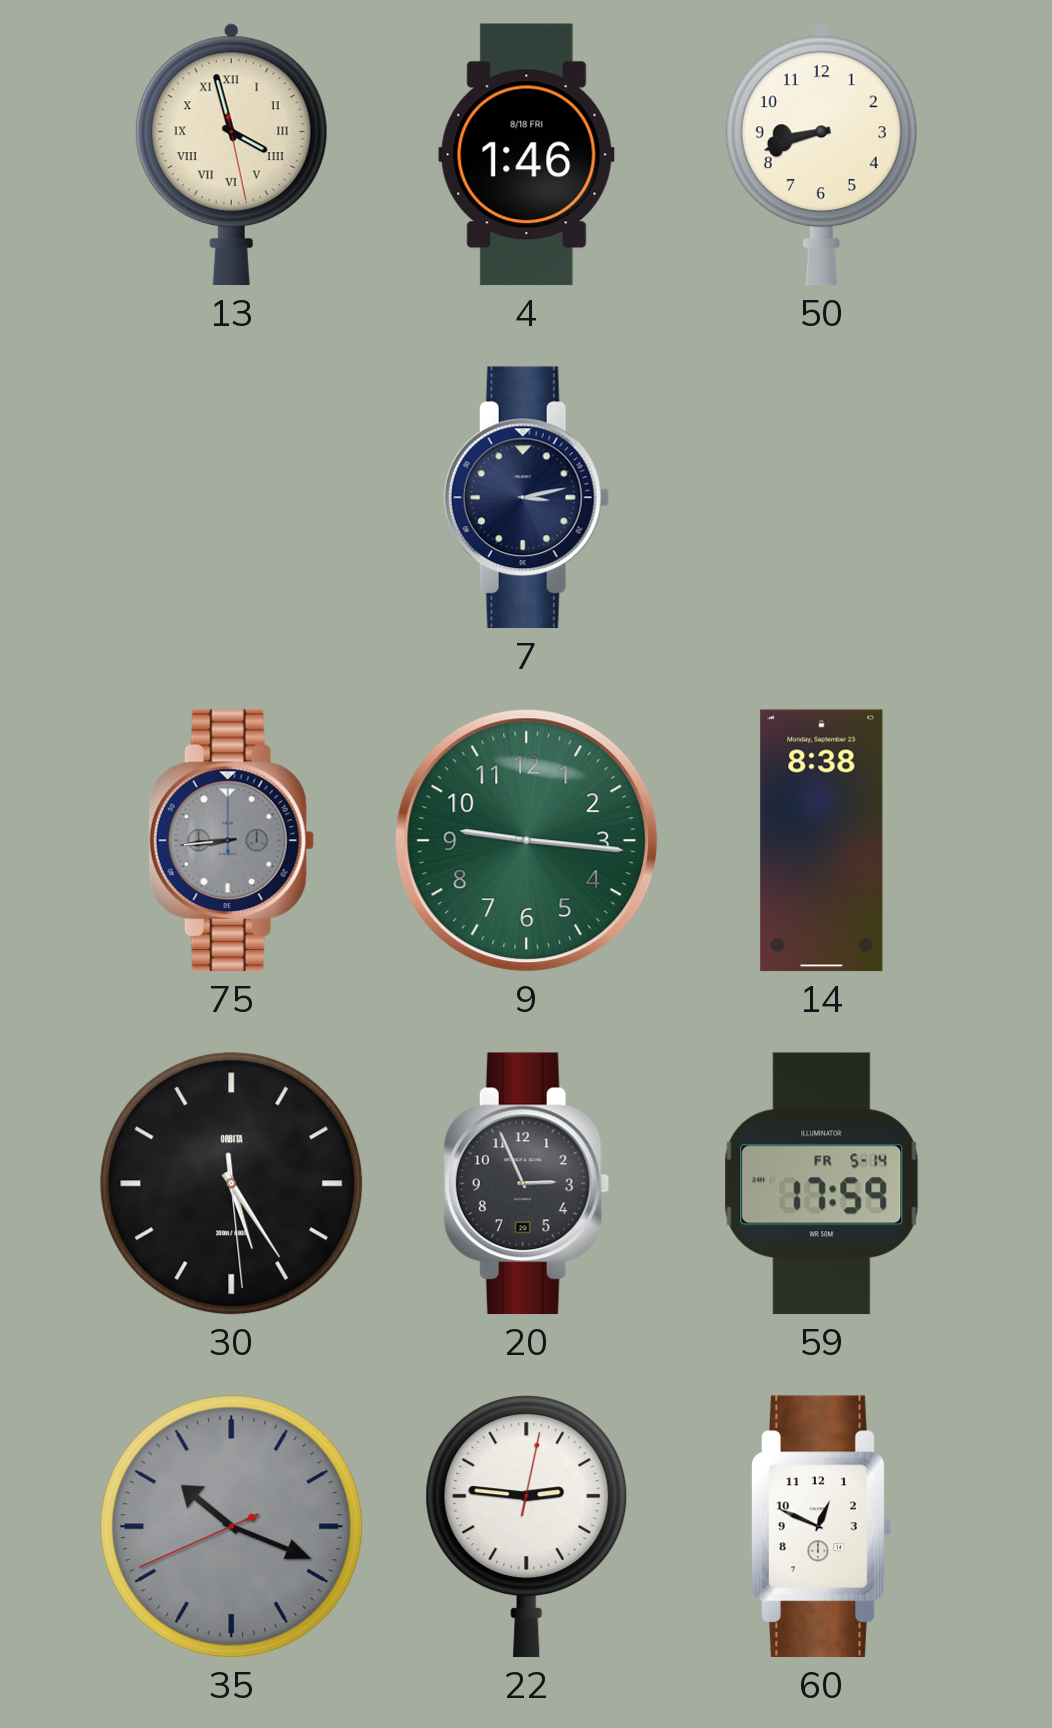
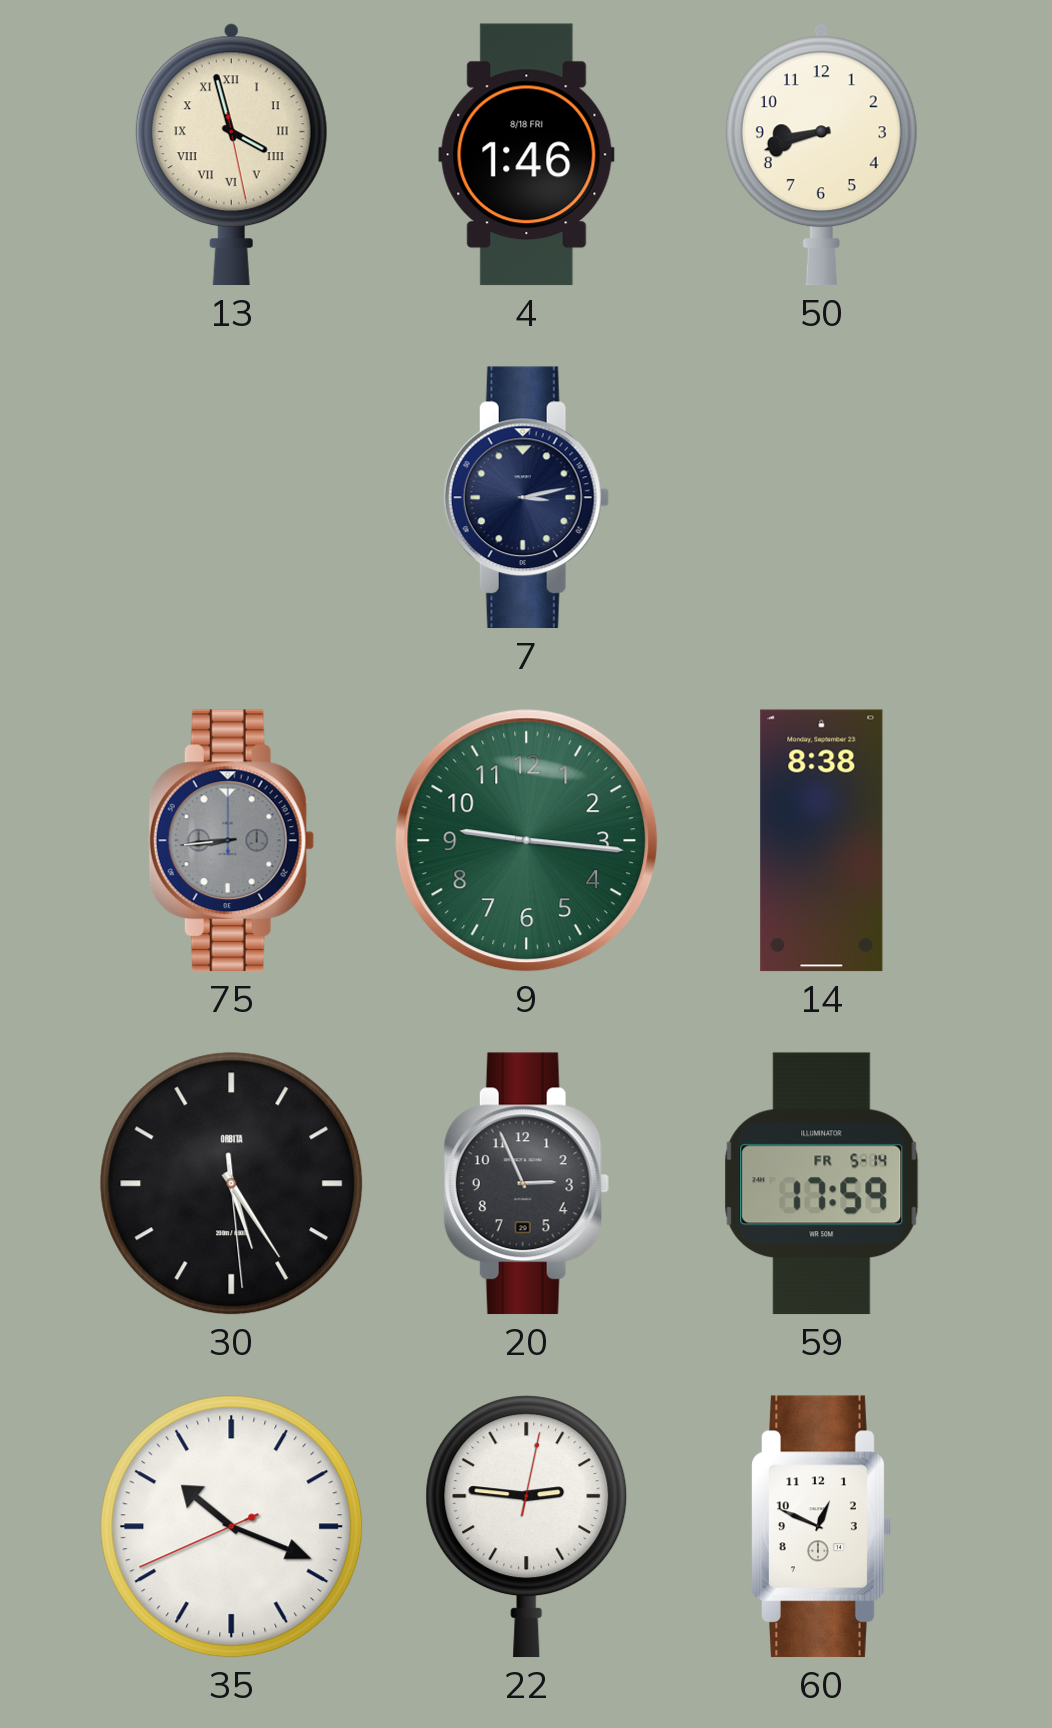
35 dial: grey -> white
